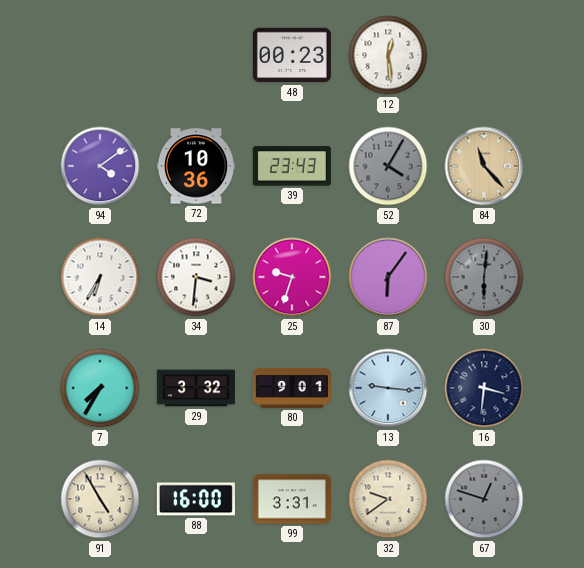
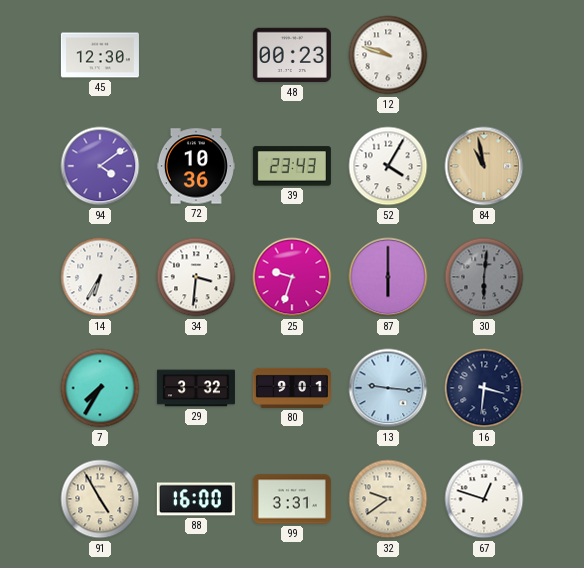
45: none -> 12:30
12: 12:29 -> 9:48
52 dial: grey -> white
84: 11:23 -> 10:58
87: 6:06 -> 6:00
67 dial: grey -> white
